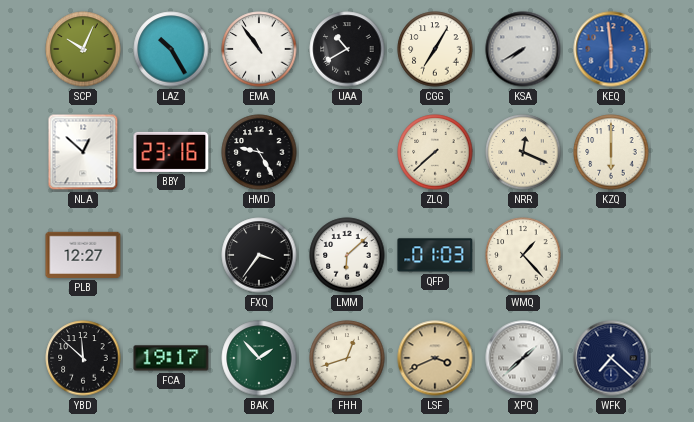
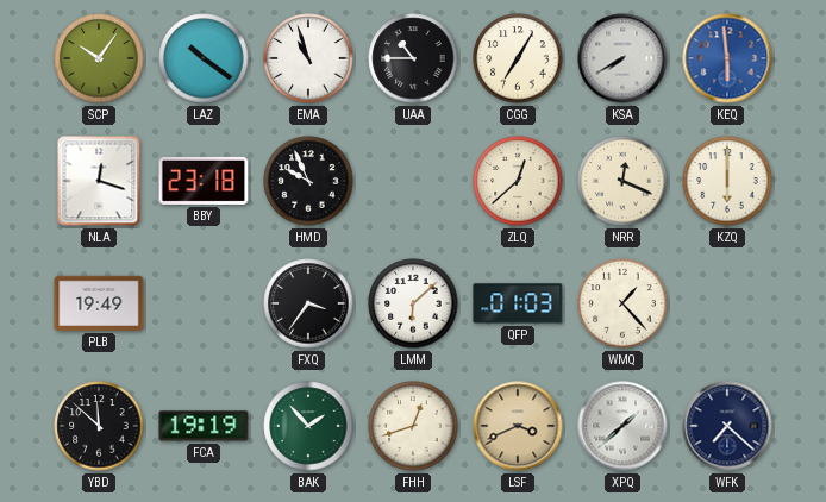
SCP: 10:04 -> 10:06
LAZ: 10:25 -> 10:21
EMA: 10:54 -> 10:57
UAA: 10:40 -> 10:45
NLA: 12:52 -> 12:18
BBY: 23:16 -> 23:18
HMD: 9:25 -> 9:56
ZLQ: 7:38 -> 12:38
PLB: 12:27 -> 19:49
FCA: 19:17 -> 19:19
